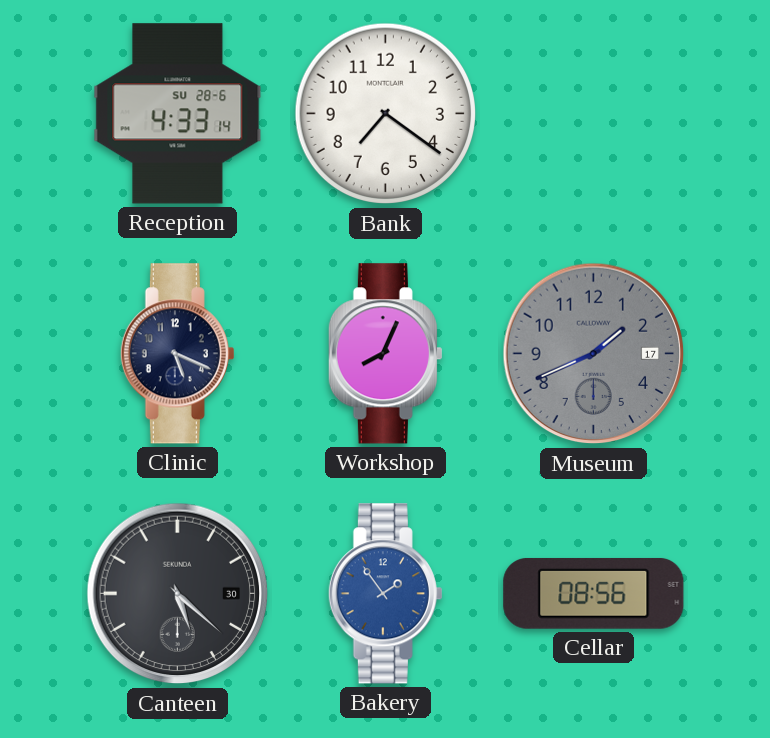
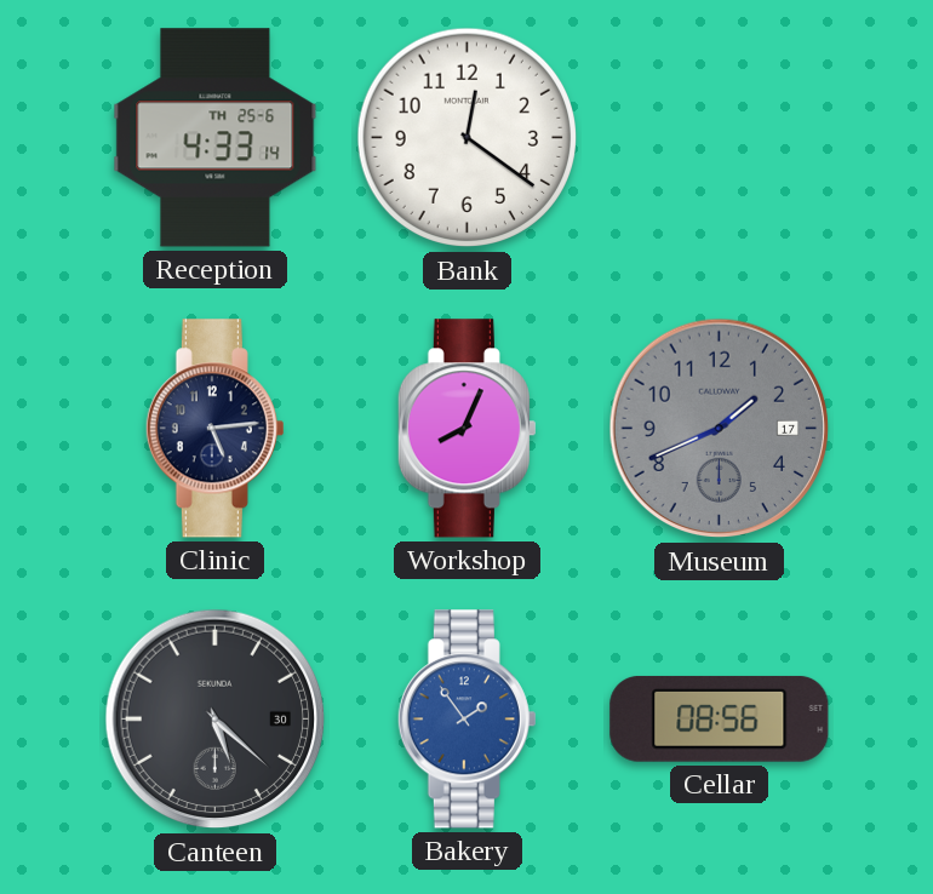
Reception date: SU 28-6 -> TH 25-6
Bank: 7:21 -> 12:21
Clinic: 5:19 -> 5:14
